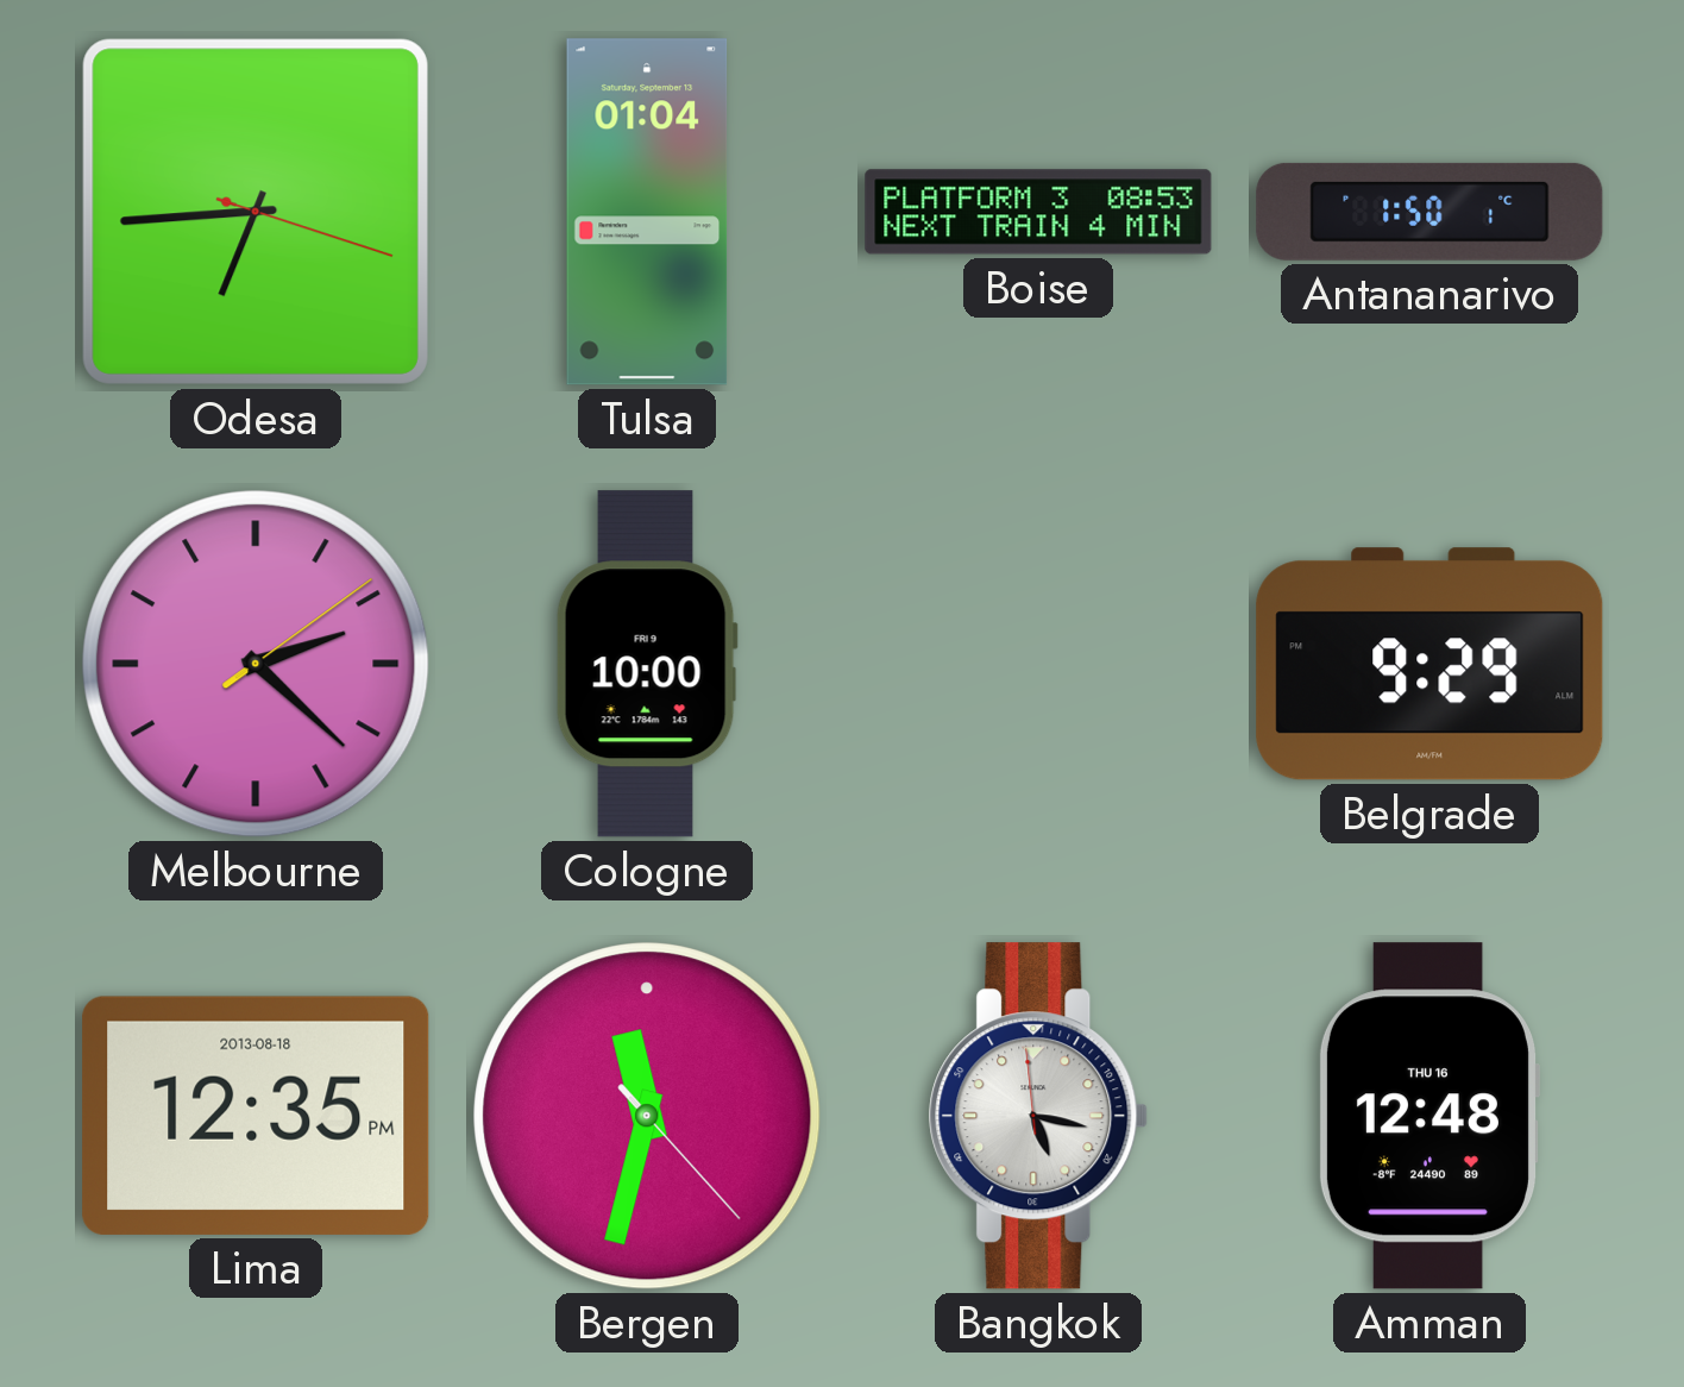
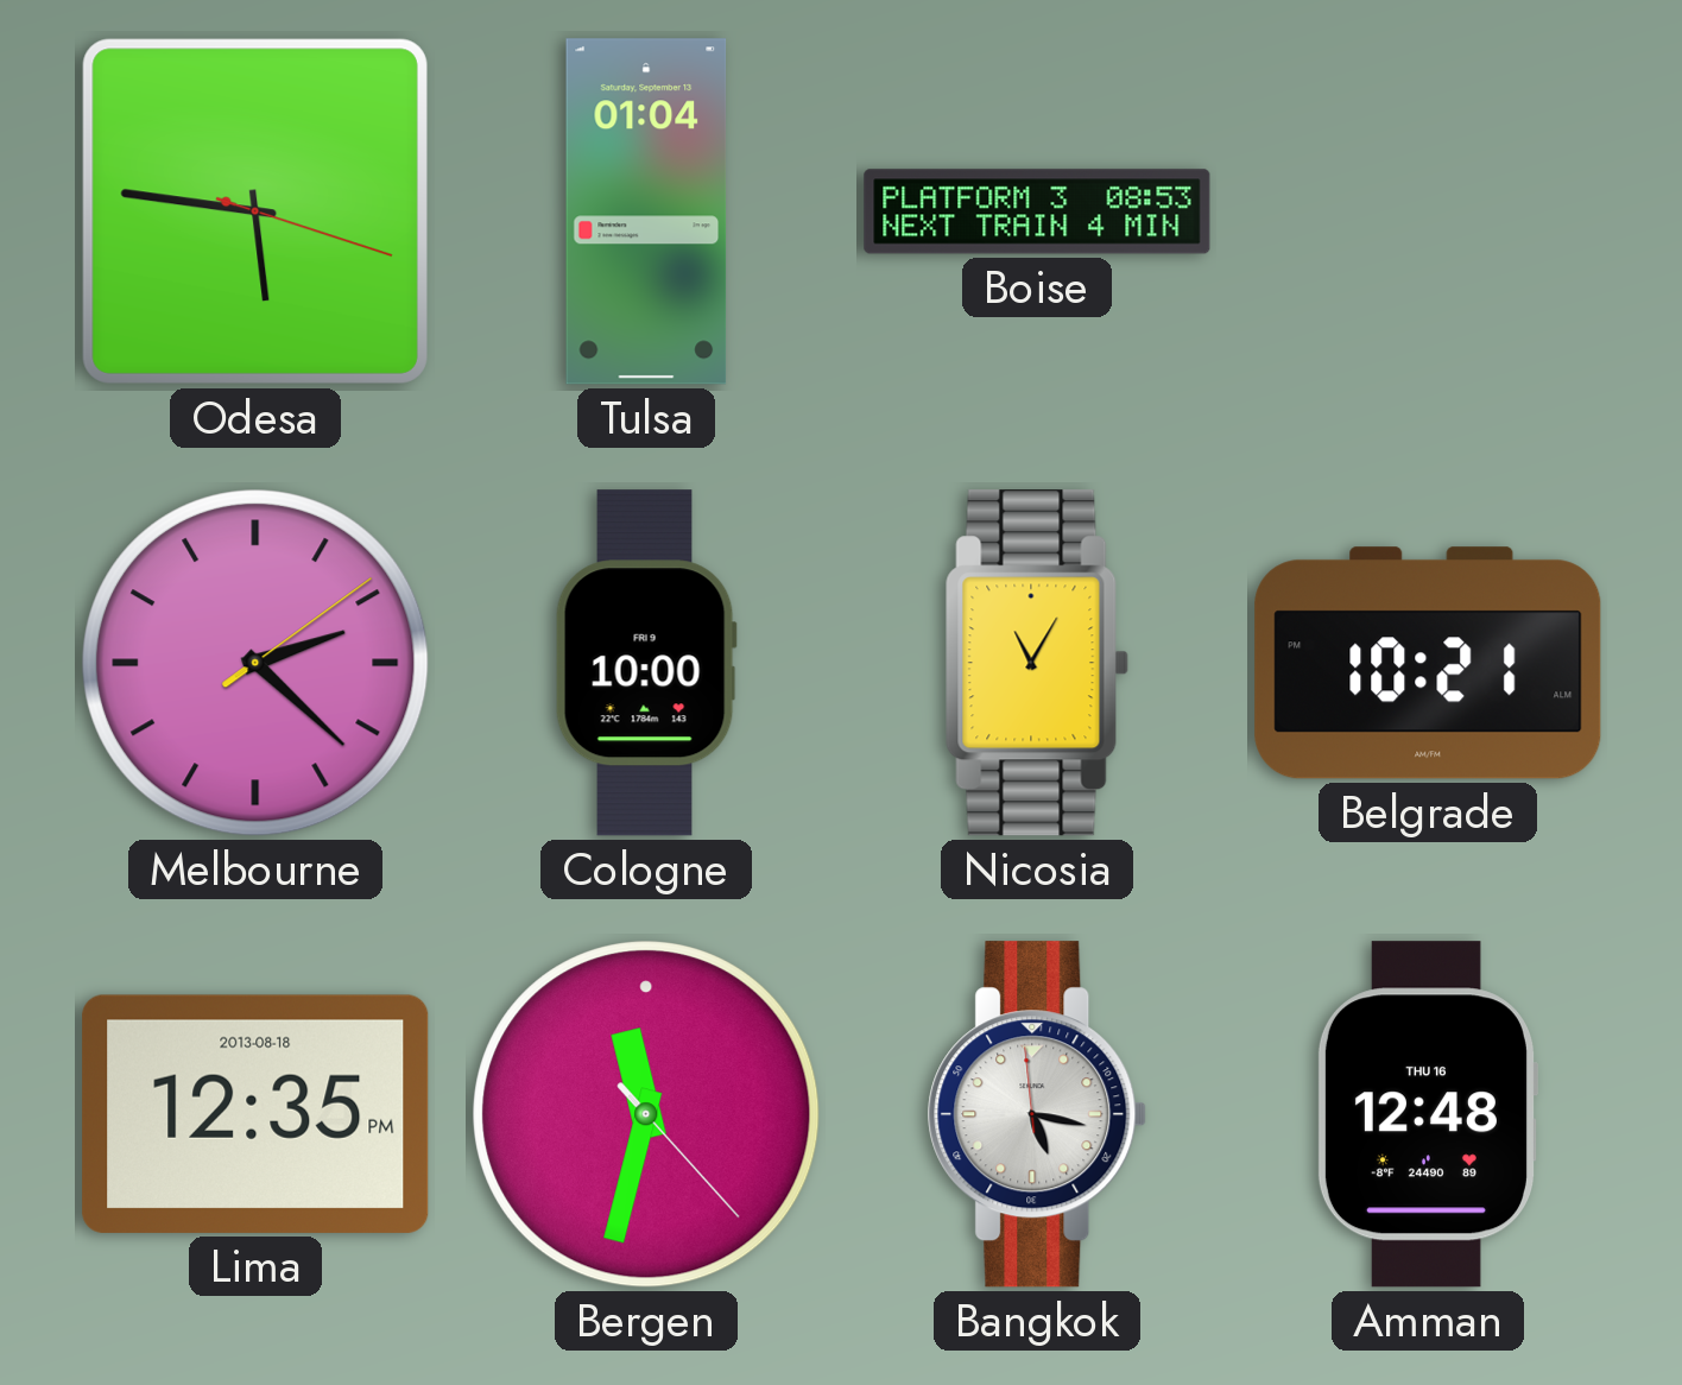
Odesa: 6:44 -> 5:46
Antananarivo: 1:50 -> none
Nicosia: none -> 11:05
Belgrade: 9:29 -> 10:21
